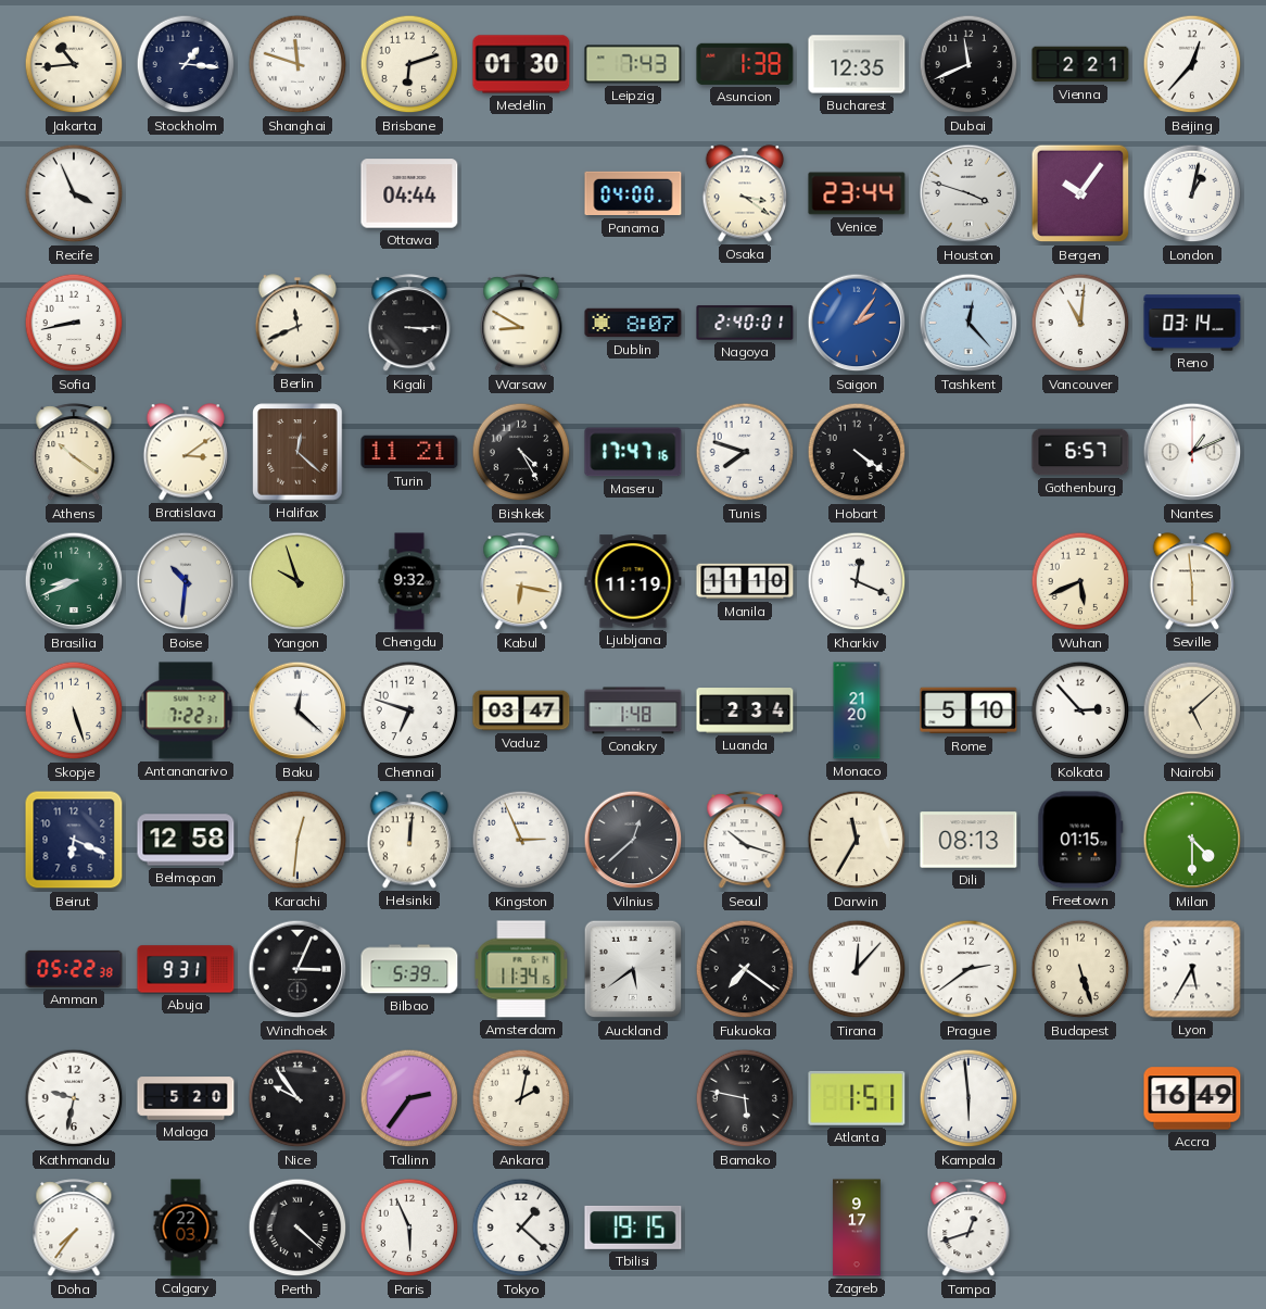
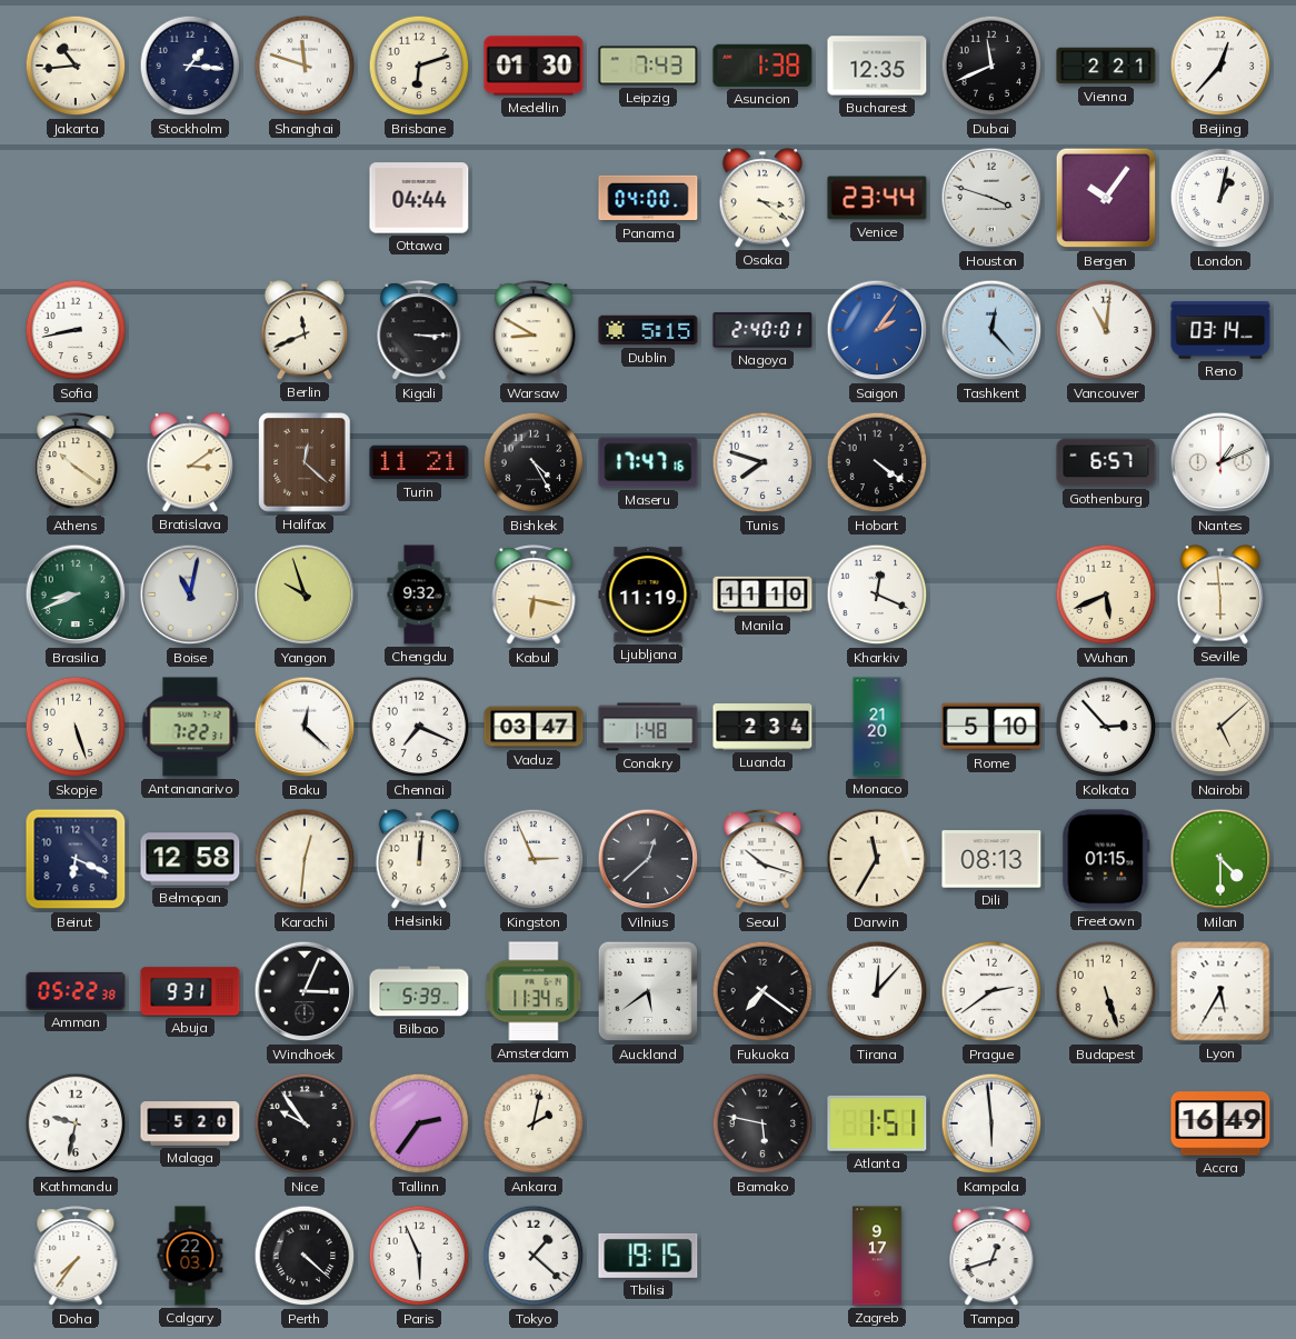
Recife: 3:56 -> none
Dublin: 8:07 -> 5:15
Boise: 10:31 -> 11:02
Chennai: 6:48 -> 7:19
